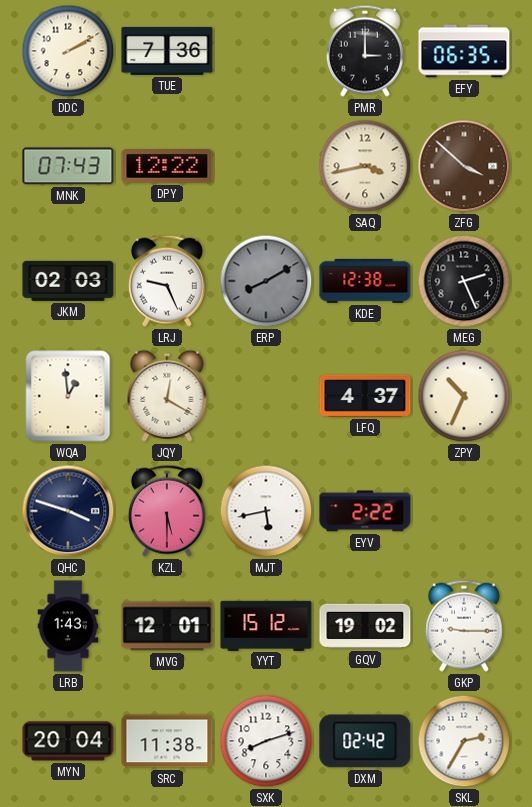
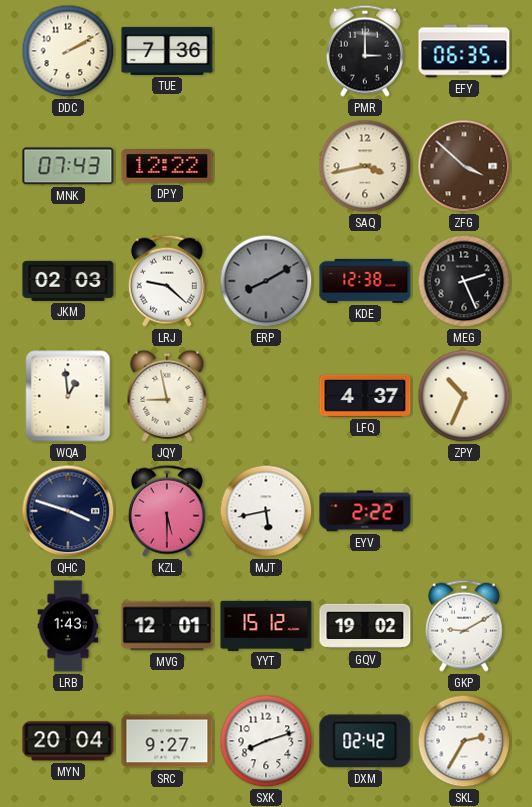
LRJ: 9:26 -> 9:22
JQY: 12:20 -> 8:58
GKP: 9:15 -> 9:10
SRC: 11:38 -> 9:27
